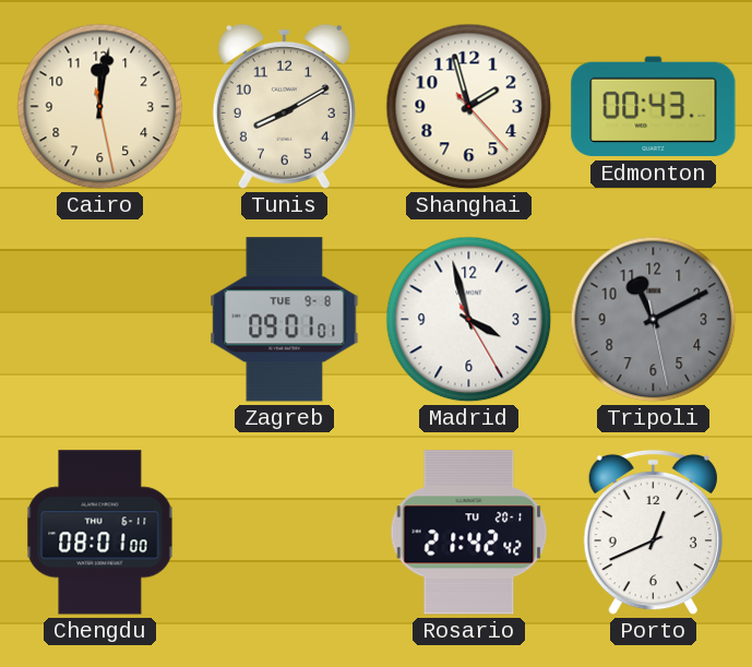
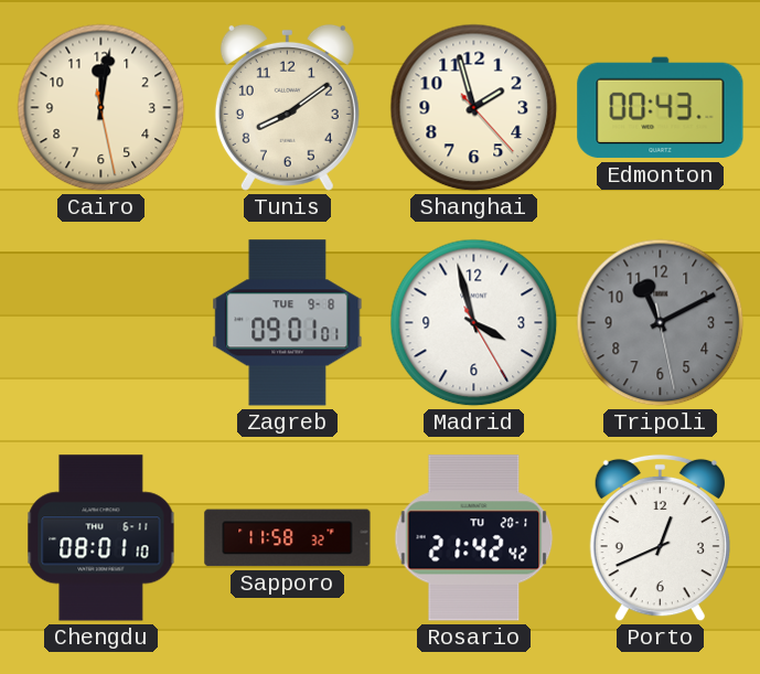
Tunis: 8:10 -> 8:09
Chengdu: 08:01:00 -> 08:01:10
Sapporo: none -> 11:58
